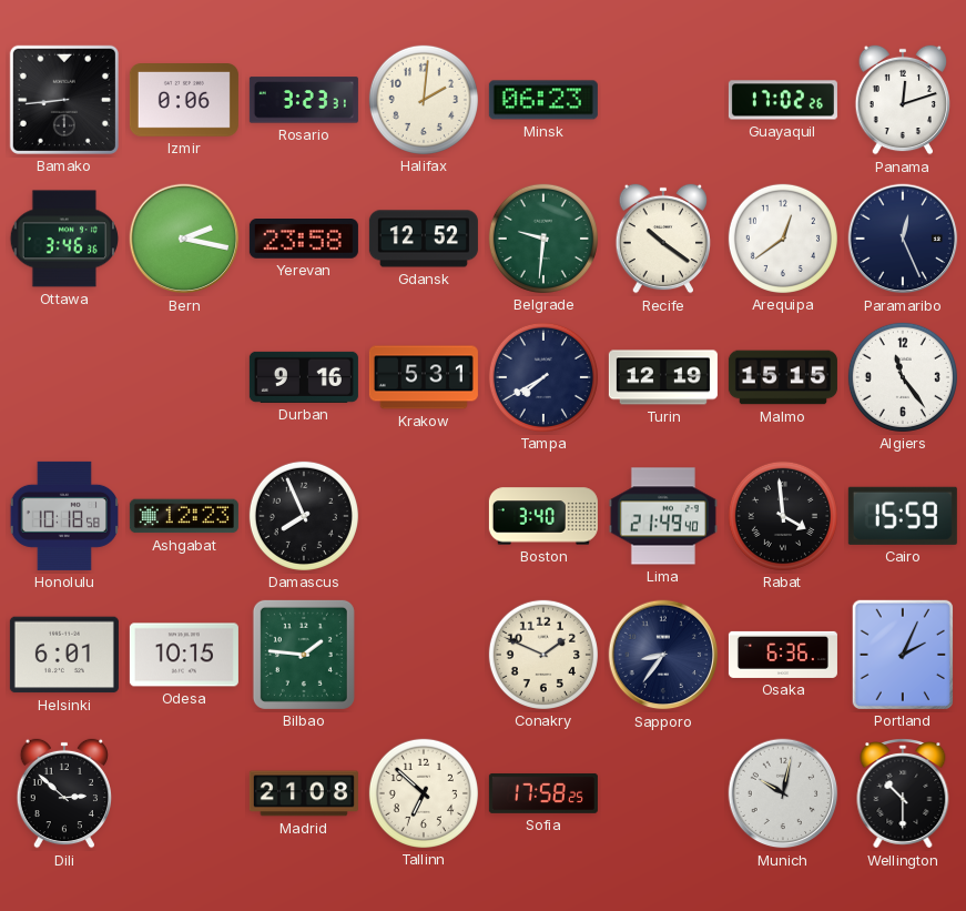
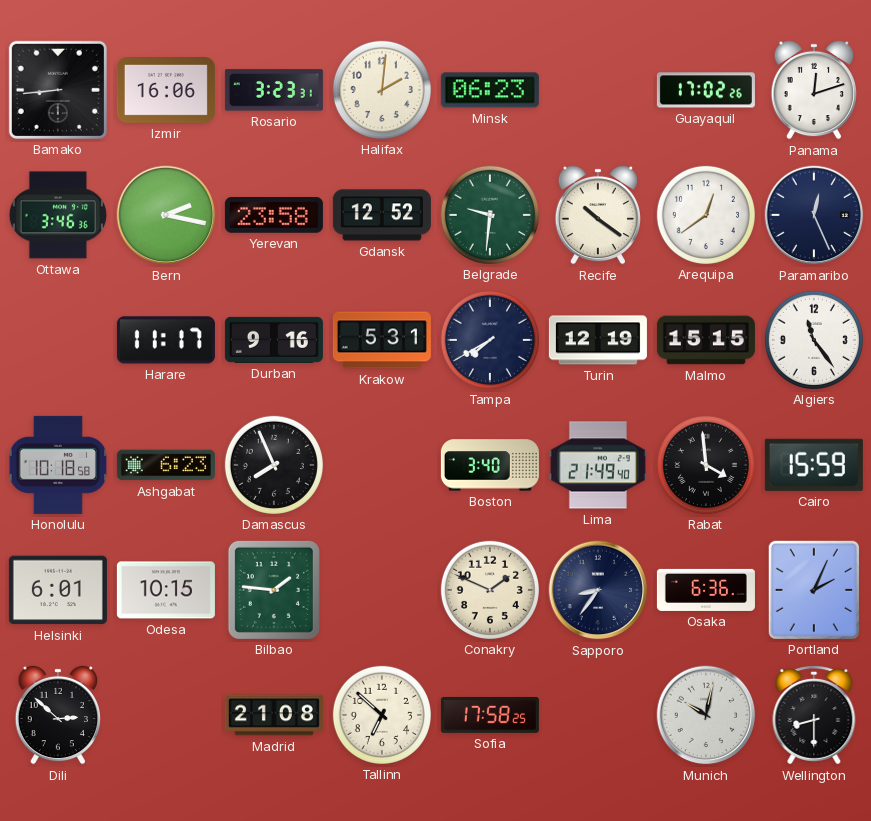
Izmir: 0:06 -> 16:06
Harare: none -> 11:17
Ashgabat: 12:23 -> 6:23
Wellington: 10:30 -> 8:30
